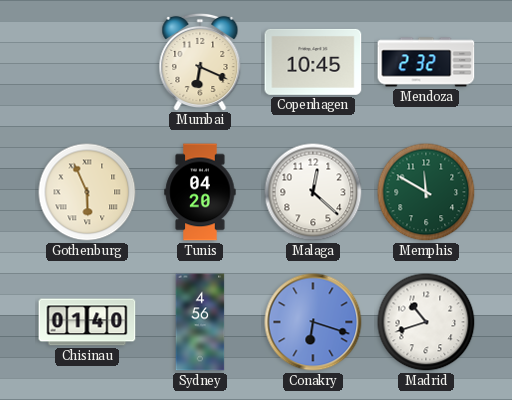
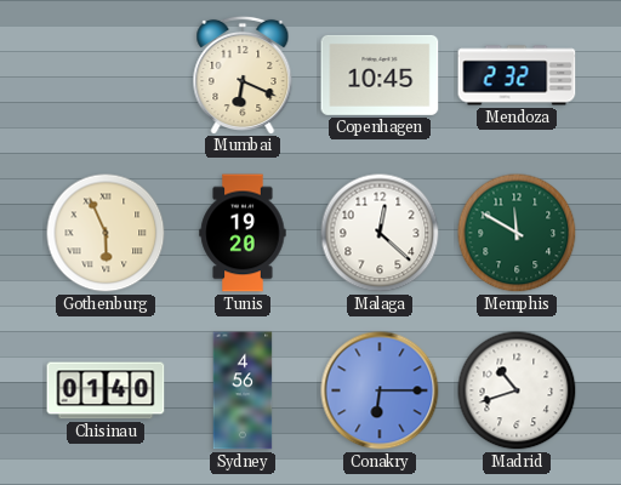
Tunis: 04:20 -> 19:20
Conakry: 6:18 -> 6:15
